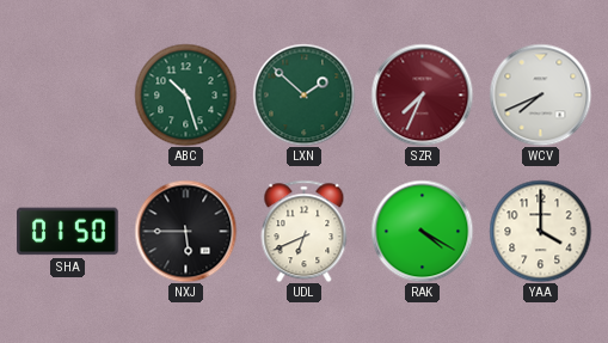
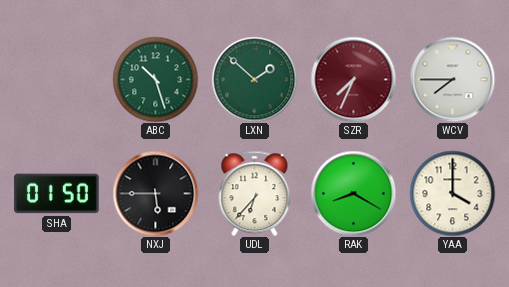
WCV: 7:41 -> 7:45
UDL: 6:41 -> 6:37
RAK: 4:20 -> 8:20
